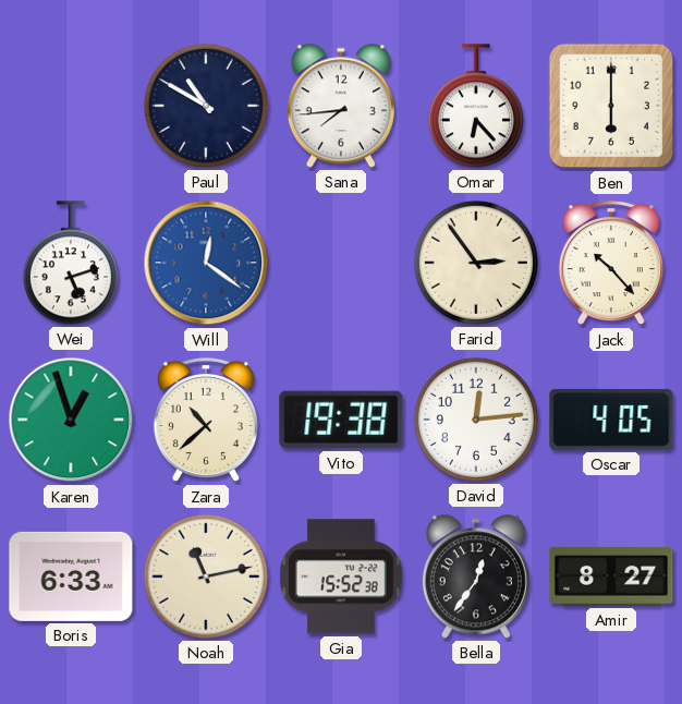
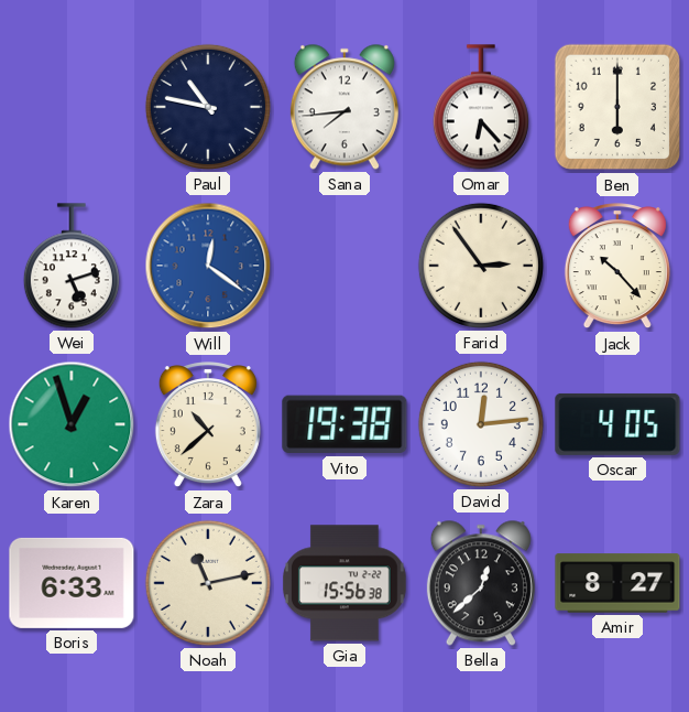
Paul: 10:50 -> 10:47
Gia: 15:52 -> 15:56
Bella: 12:36 -> 12:38
